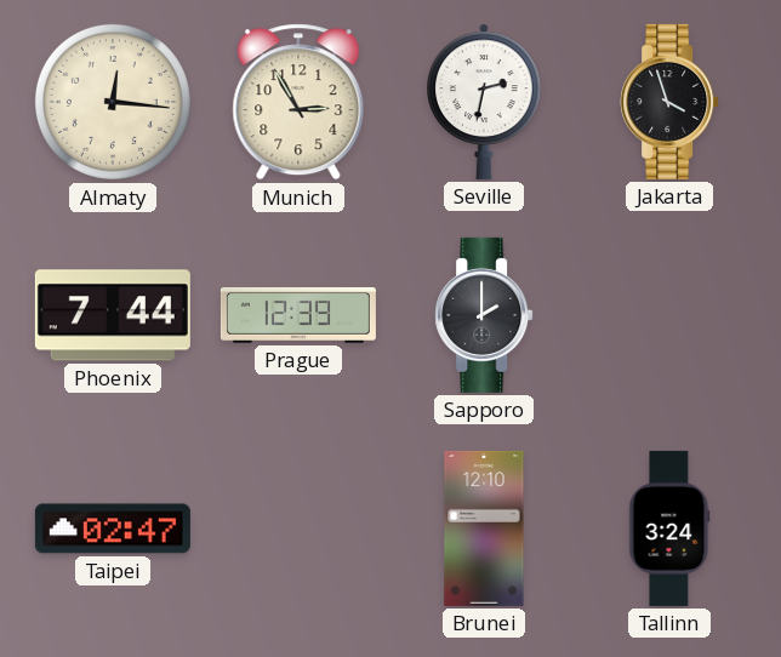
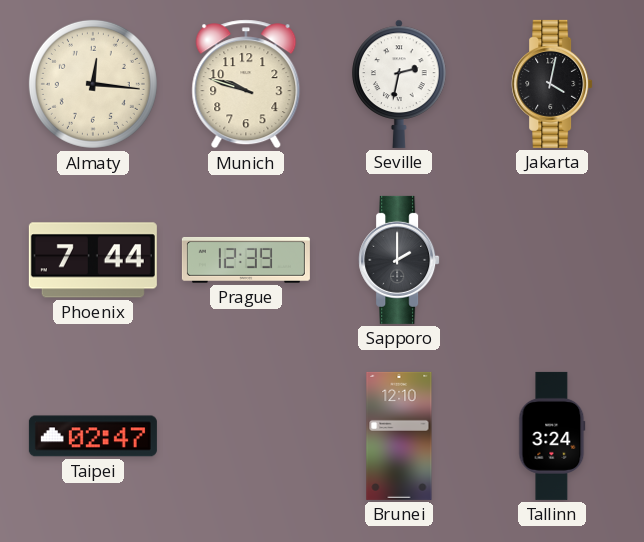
Munich: 2:55 -> 9:48
Jakarta: 3:57 -> 4:02
